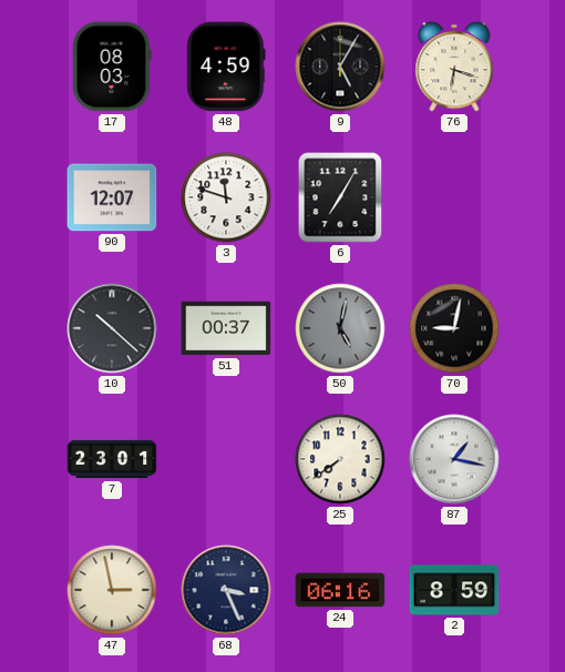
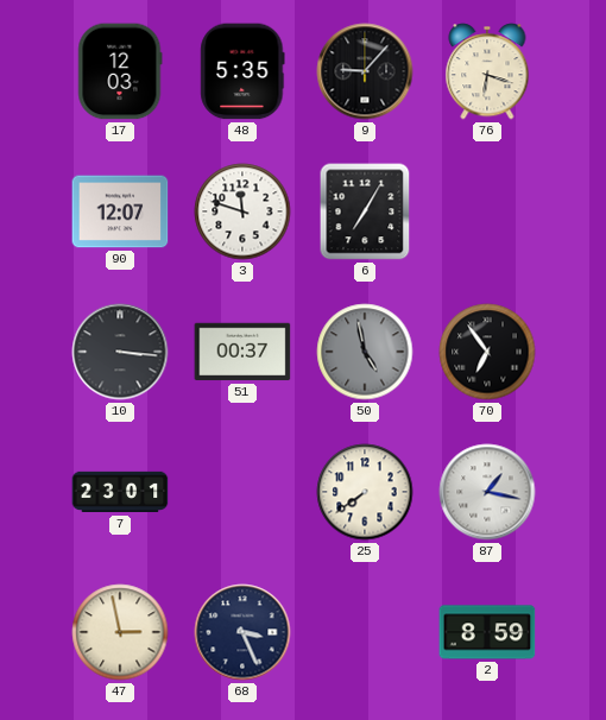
17: 08:03 -> 12:03
48: 4:59 -> 5:35
9: 5:05 -> 9:07
10: 10:22 -> 3:16
50: 5:02 -> 4:58
70: 9:02 -> 6:54
24: 06:16 -> none
